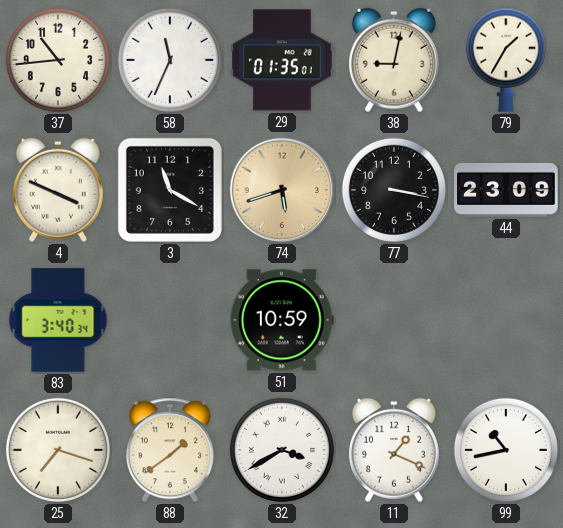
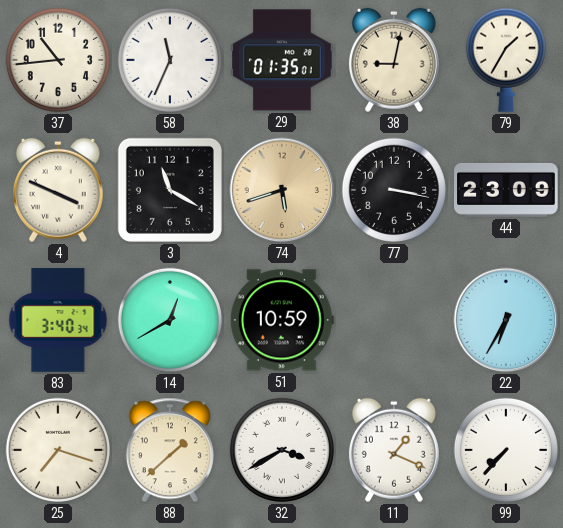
14: none -> 12:40
22: none -> 6:35
88: 1:39 -> 1:38
99: 10:43 -> 7:37
